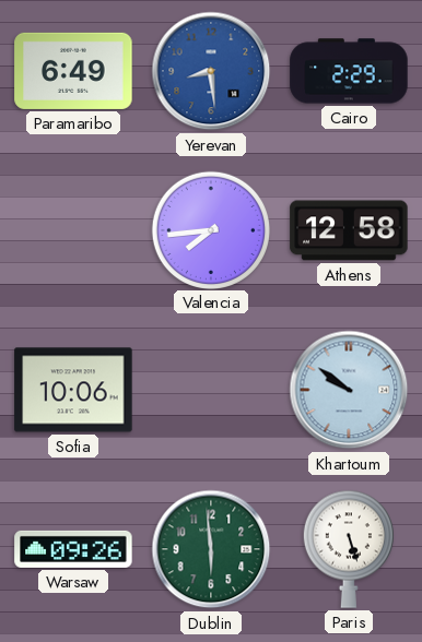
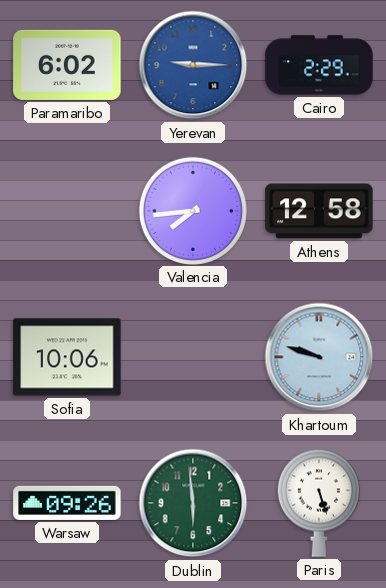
Paramaribo: 6:49 -> 6:02
Yerevan: 8:29 -> 9:15
Khartoum: 9:51 -> 9:48
